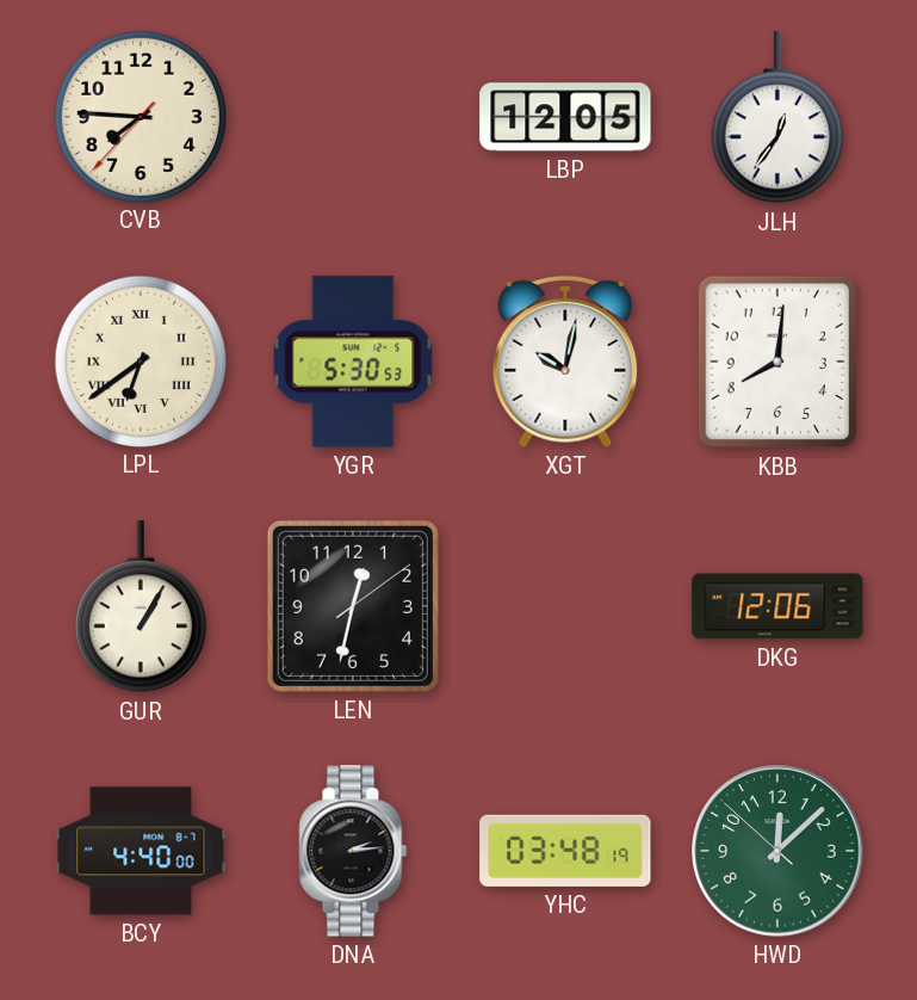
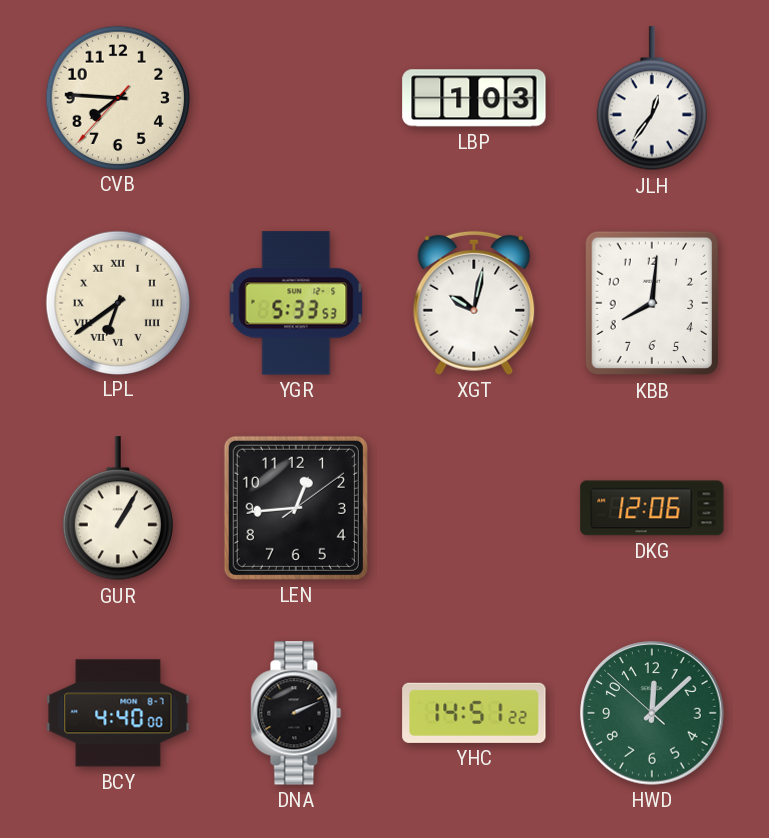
LBP: 12:05 -> 1:03
YGR: 5:30 -> 5:33
LEN: 12:32 -> 12:44
DNA: 2:14 -> 2:11
YHC: 03:48 -> 14:51
